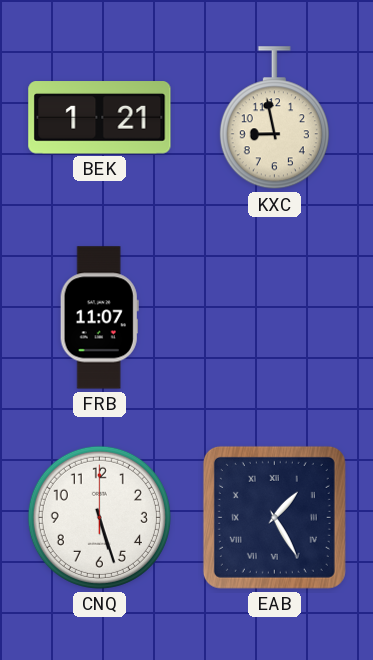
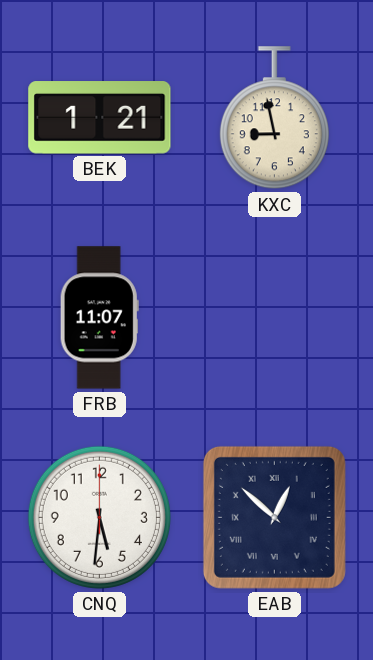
CNQ: 5:27 -> 5:31
EAB: 1:25 -> 12:52
